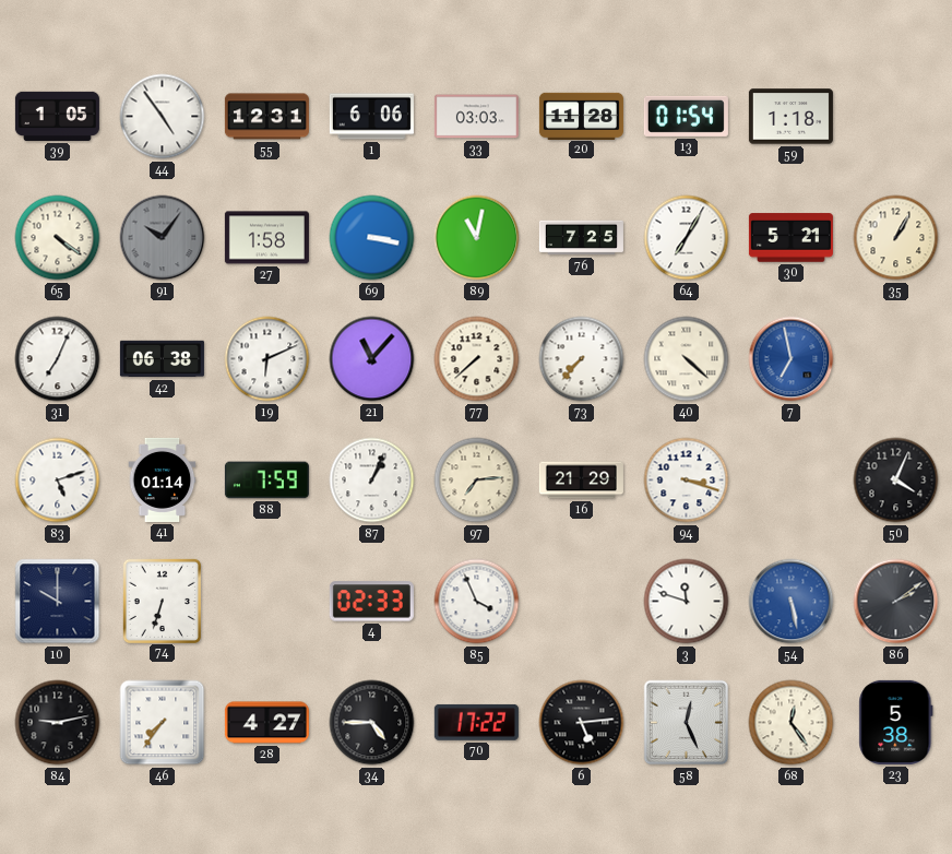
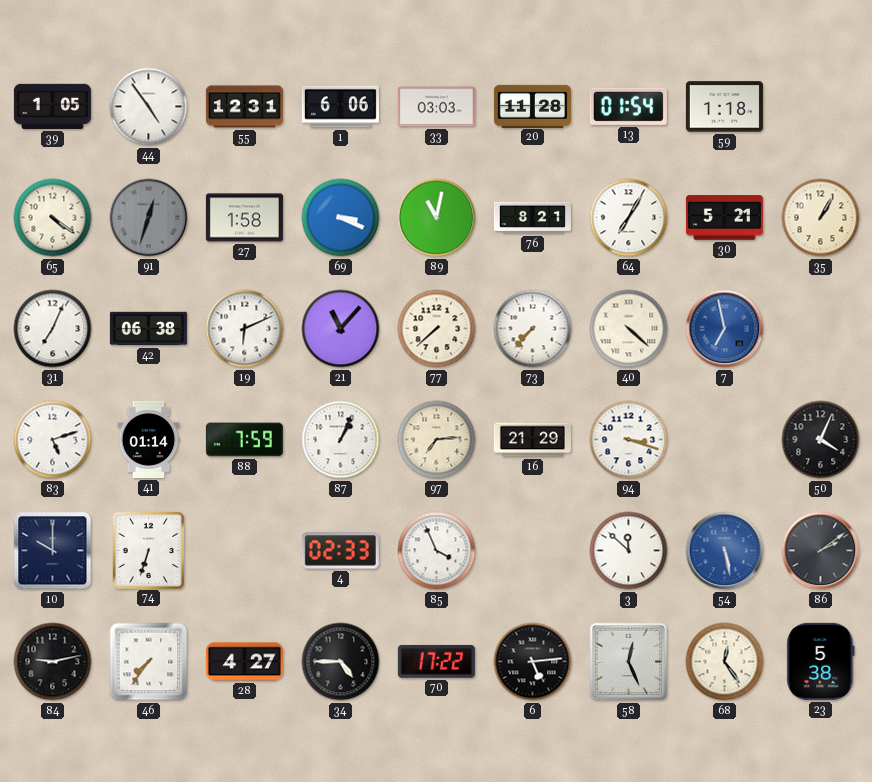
91: 10:06 -> 12:33
69: 3:17 -> 3:19
76: 7:25 -> 8:21
3: 11:48 -> 11:52
